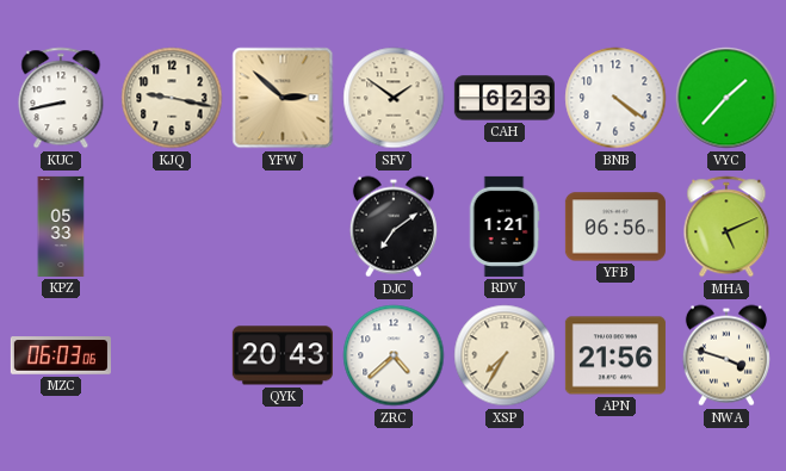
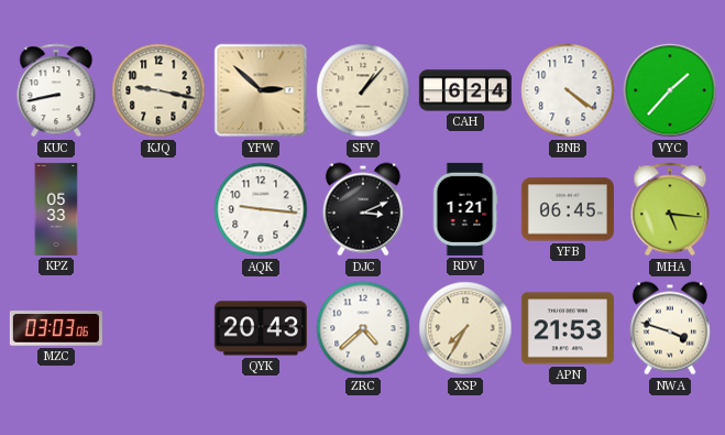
SFV: 1:51 -> 1:07
CAH: 6:23 -> 6:24
AQK: none -> 9:16
DJC: 7:09 -> 3:11
YFB: 06:56 -> 06:45
MHA: 5:11 -> 5:16
MZC: 06:03 -> 03:03
APN: 21:56 -> 21:53
